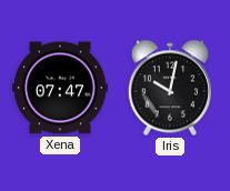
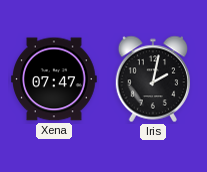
Iris: 10:02 -> 2:02
